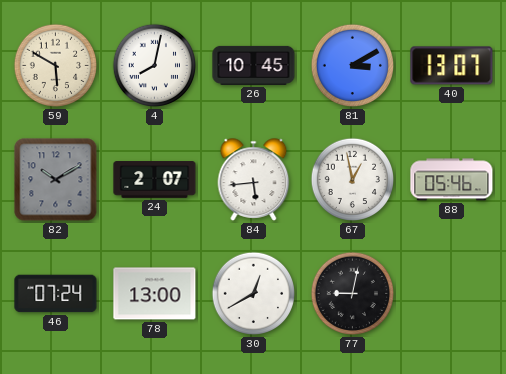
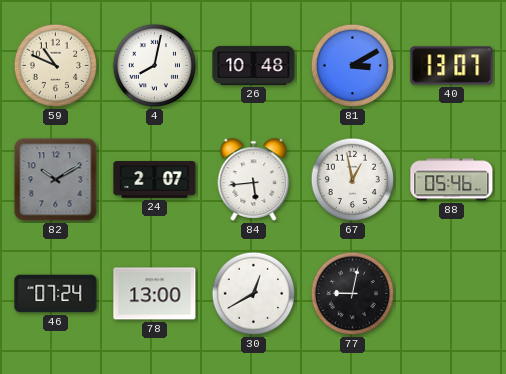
59: 5:50 -> 10:49
26: 10:45 -> 10:48
